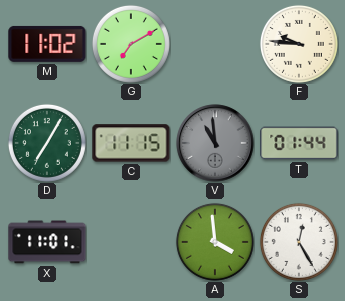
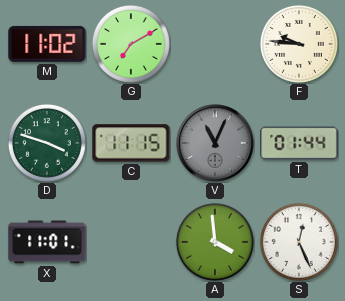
D: 7:05 -> 3:48
V: 10:59 -> 11:04
S: 12:25 -> 12:26
